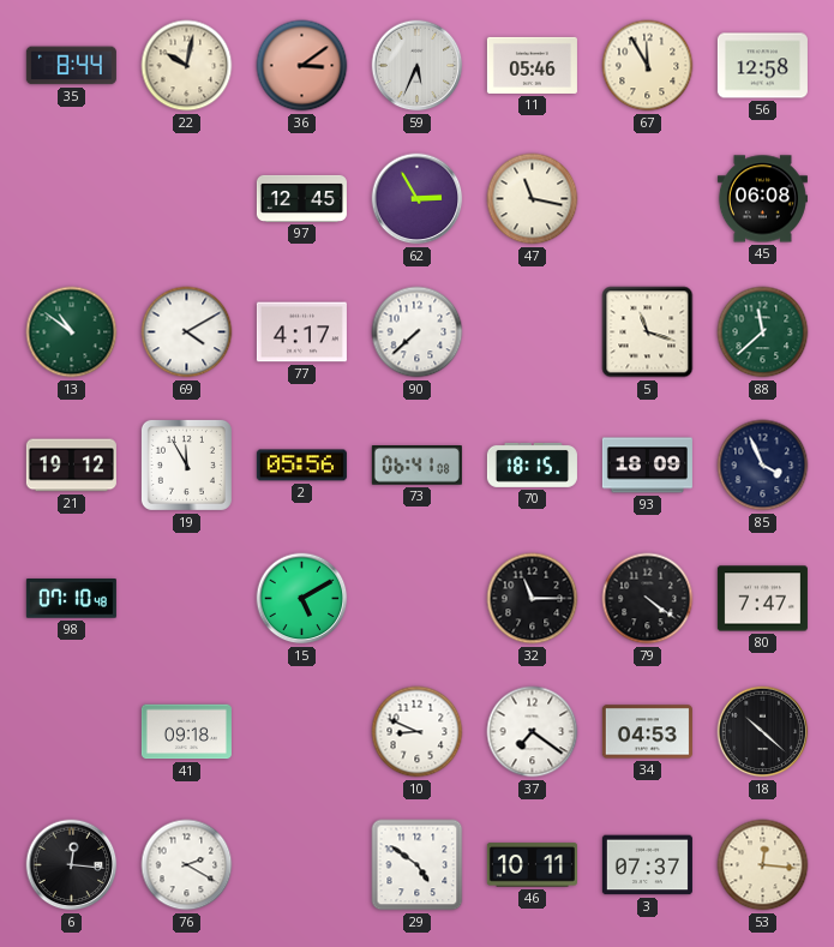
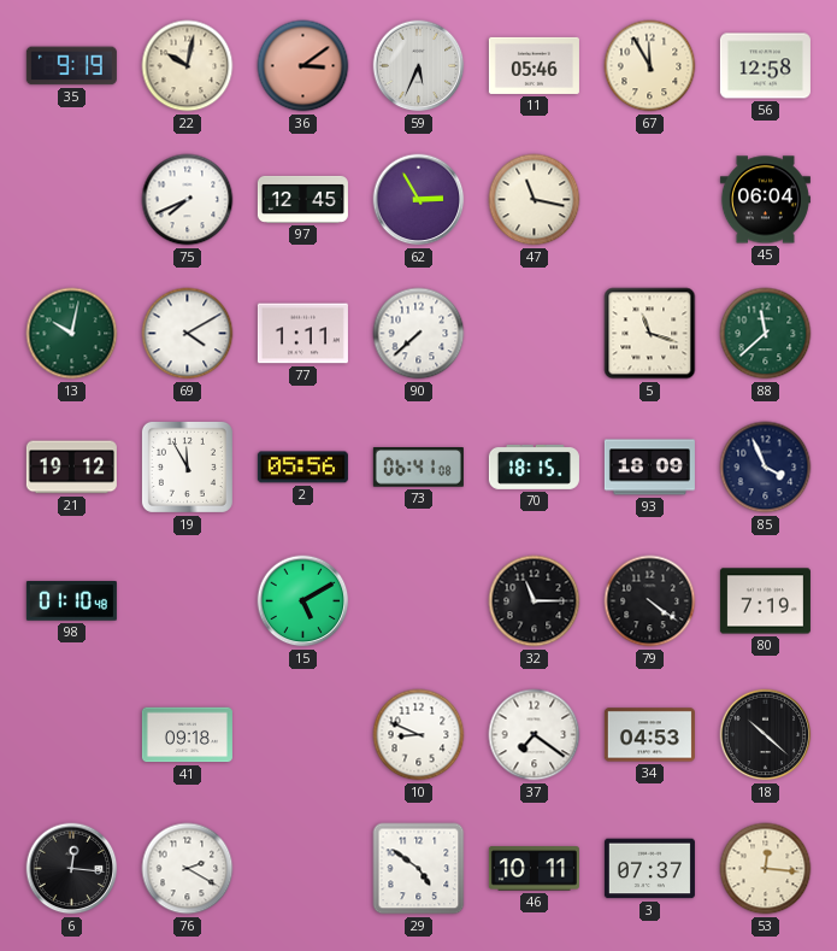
35: 8:44 -> 9:19
75: none -> 7:41
45: 06:08 -> 06:04
13: 10:51 -> 10:02
77: 4:17 -> 1:11
98: 07:10 -> 01:10
80: 7:47 -> 7:19
